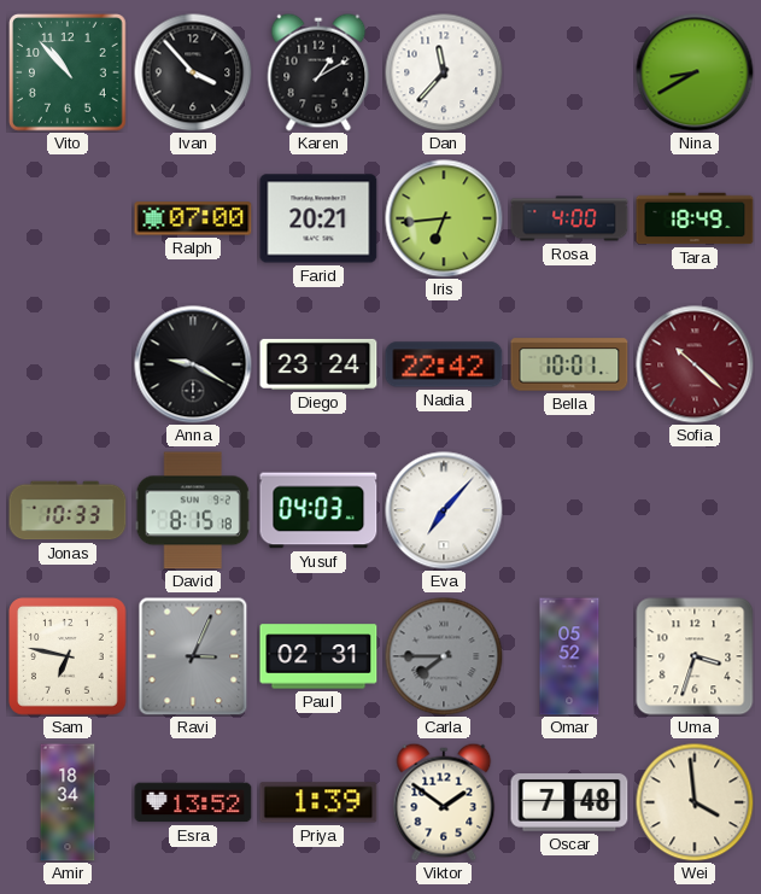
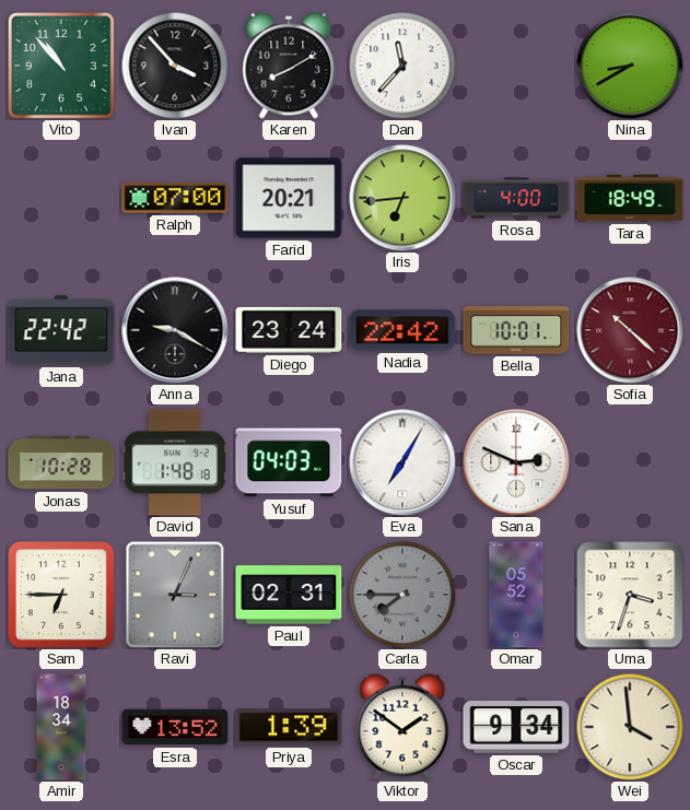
Karen: 1:10 -> 8:10
Jana: none -> 22:42
Jonas: 10:33 -> 10:28
David: 8:15 -> 1:48
Eva: 7:07 -> 7:05
Sana: none -> 2:49
Sam: 6:47 -> 6:45
Oscar: 7:48 -> 9:34
